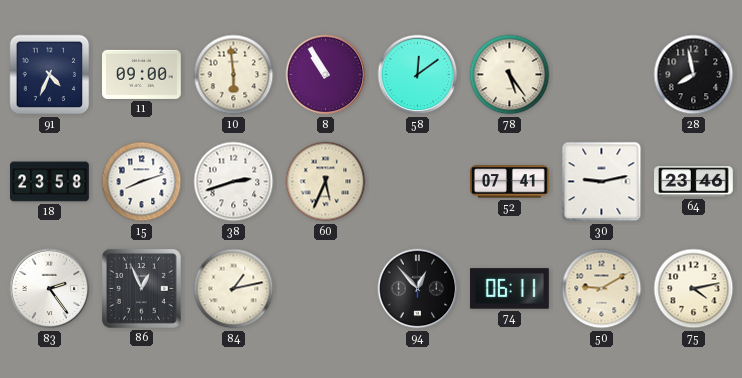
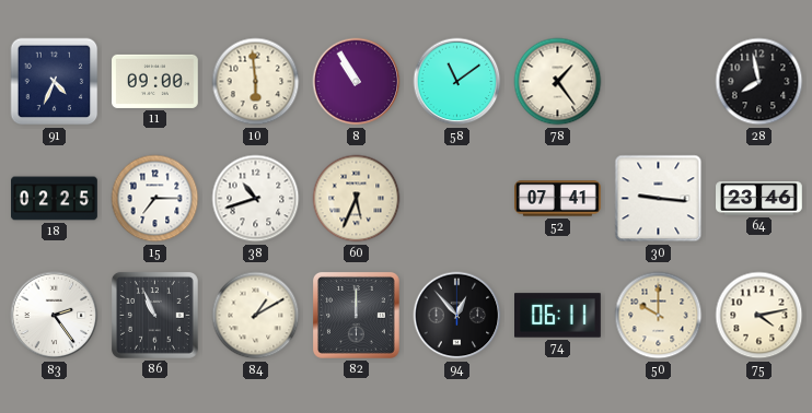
58: 12:09 -> 11:09
78: 5:24 -> 1:24
18: 23:58 -> 02:25
15: 8:12 -> 7:15
38: 2:42 -> 10:42
30: 9:13 -> 9:16
86: 12:56 -> 10:56
84: 1:13 -> 1:10
82: none -> 12:00
50: 9:10 -> 10:00
